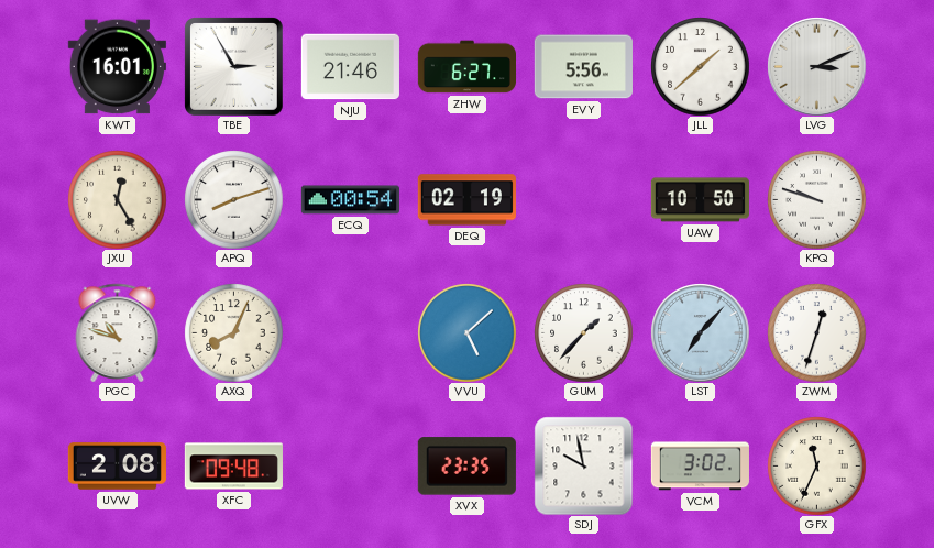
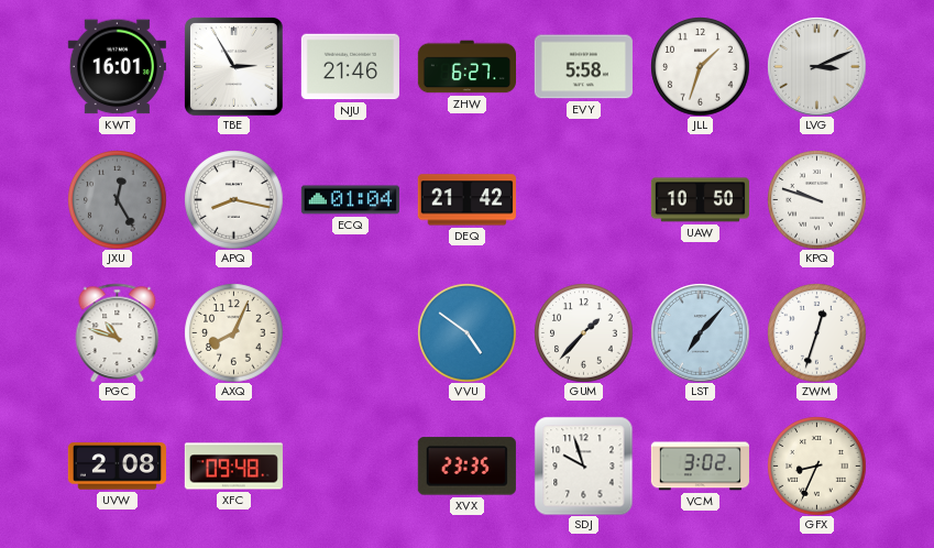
EVY: 5:56 -> 5:58
JLL: 1:38 -> 1:33
JXU dial: cream -> grey
APQ: 8:12 -> 8:17
ECQ: 00:54 -> 01:04
DEQ: 02:19 -> 21:42
VVU: 5:08 -> 4:51
SDJ: 9:58 -> 9:57
GFX: 11:34 -> 8:34
